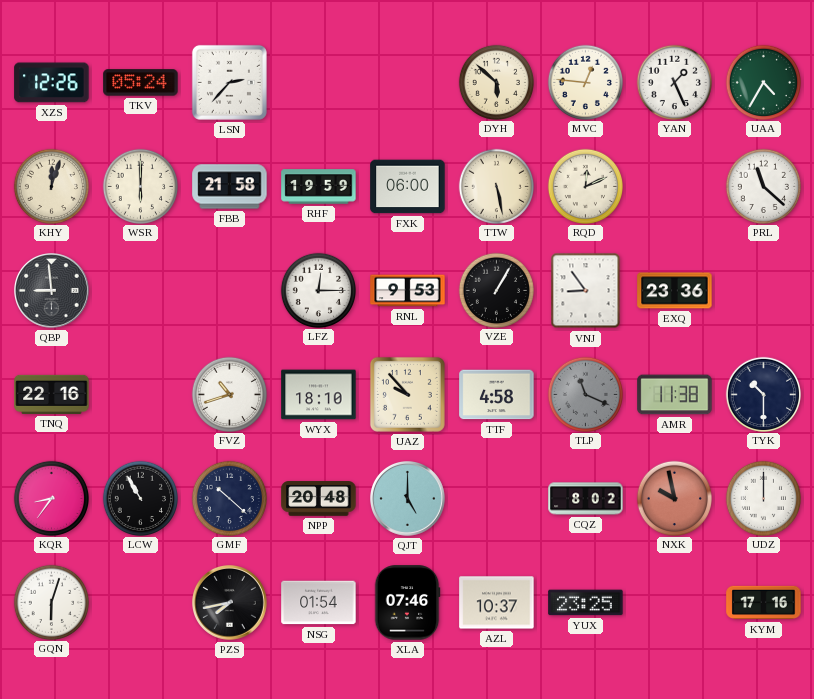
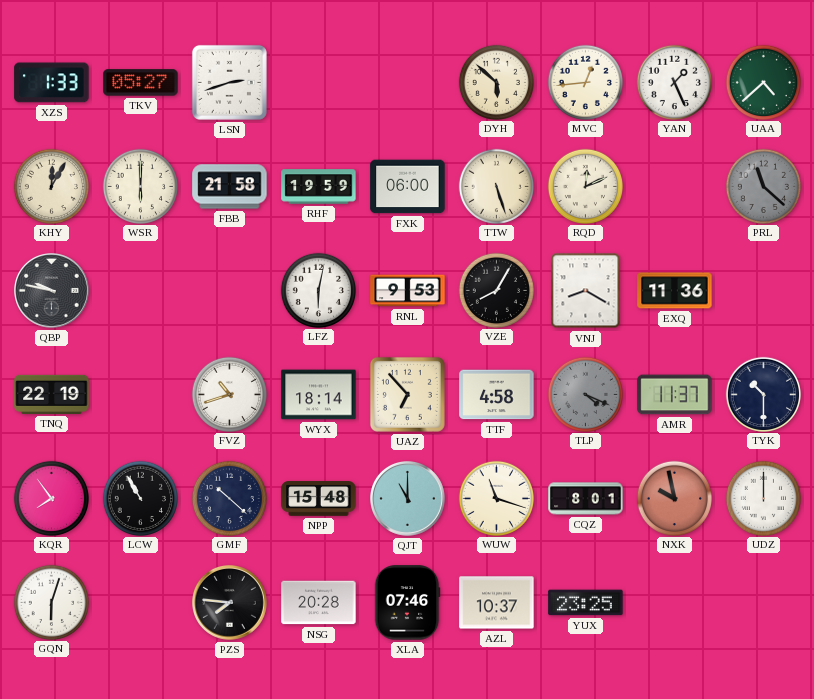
XZS: 12:26 -> 1:33
TKV: 05:24 -> 05:27
LSN: 2:37 -> 2:42
MVC: 12:46 -> 12:44
UAA: 4:35 -> 4:38
KHY: 12:03 -> 12:05
TTW: 5:28 -> 5:27
PRL dial: white -> grey
QBP: 8:59 -> 9:47
LFZ: 12:15 -> 6:02
VZE: 1:05 -> 8:05
VNJ: 8:54 -> 8:20
EXQ: 23:36 -> 11:36
TNQ: 22:16 -> 22:19
WYX: 18:10 -> 18:14
UAZ: 9:53 -> 6:53
TLP: 11:19 -> 4:19
AMR: 11:38 -> 11:37
KQR: 8:36 -> 7:54
NPP: 20:48 -> 15:48
QJT: 5:00 -> 11:00
WUW: none -> 11:18
CQZ: 8:02 -> 8:01
PZS: 7:43 -> 7:46
NSG: 01:54 -> 20:28
KYM: 17:16 -> none
